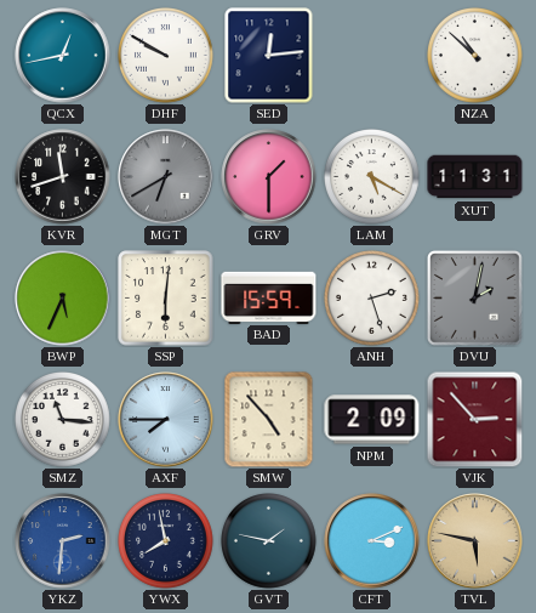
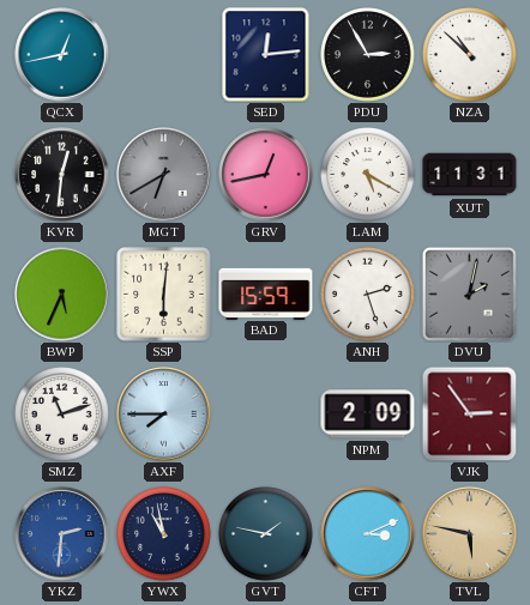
DHF: 9:50 -> none
PDU: none -> 2:55
KVR: 11:42 -> 12:31
GRV: 1:30 -> 12:43
SMZ: 11:16 -> 11:12
SMW: 4:53 -> none
VJK: 2:53 -> 2:54
YWX: 7:58 -> 10:58
